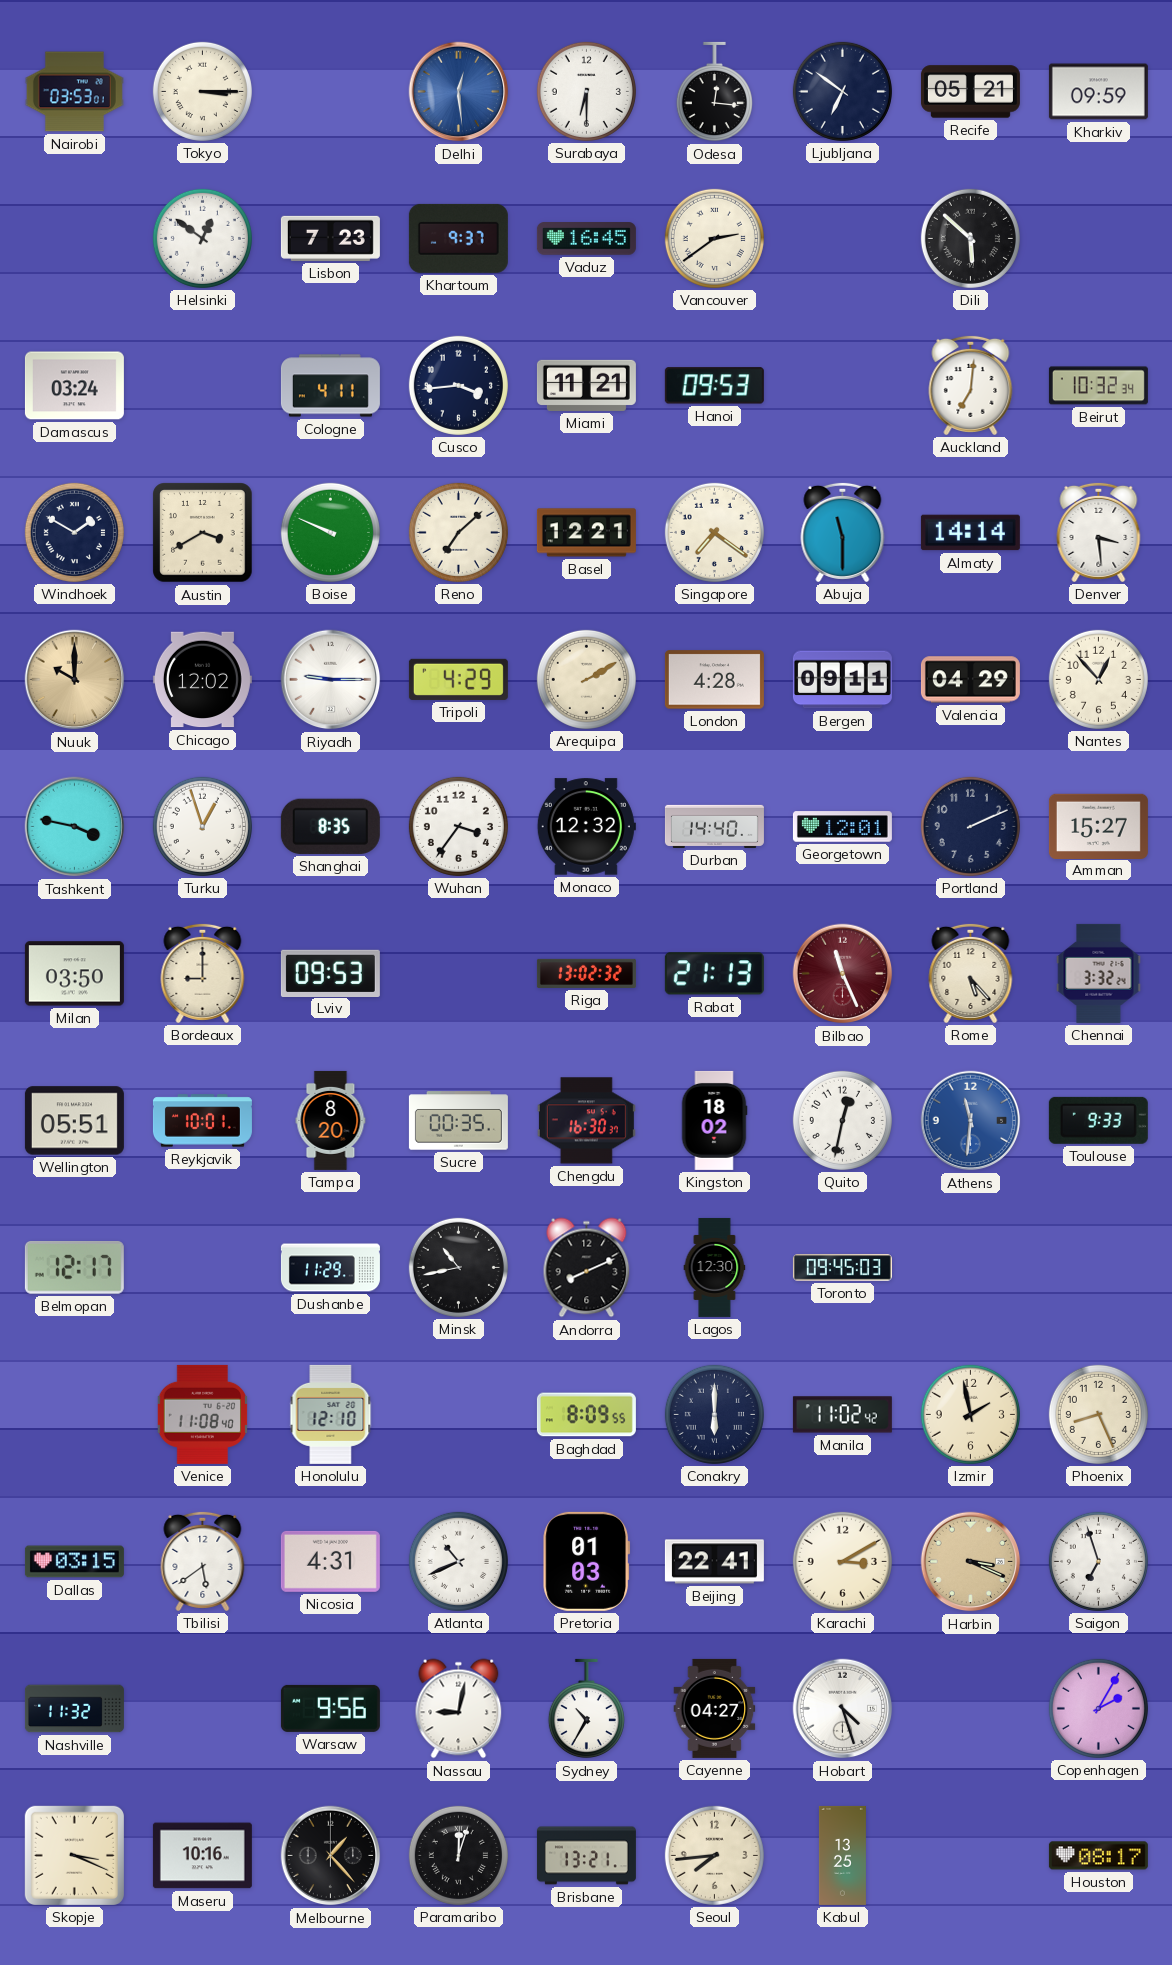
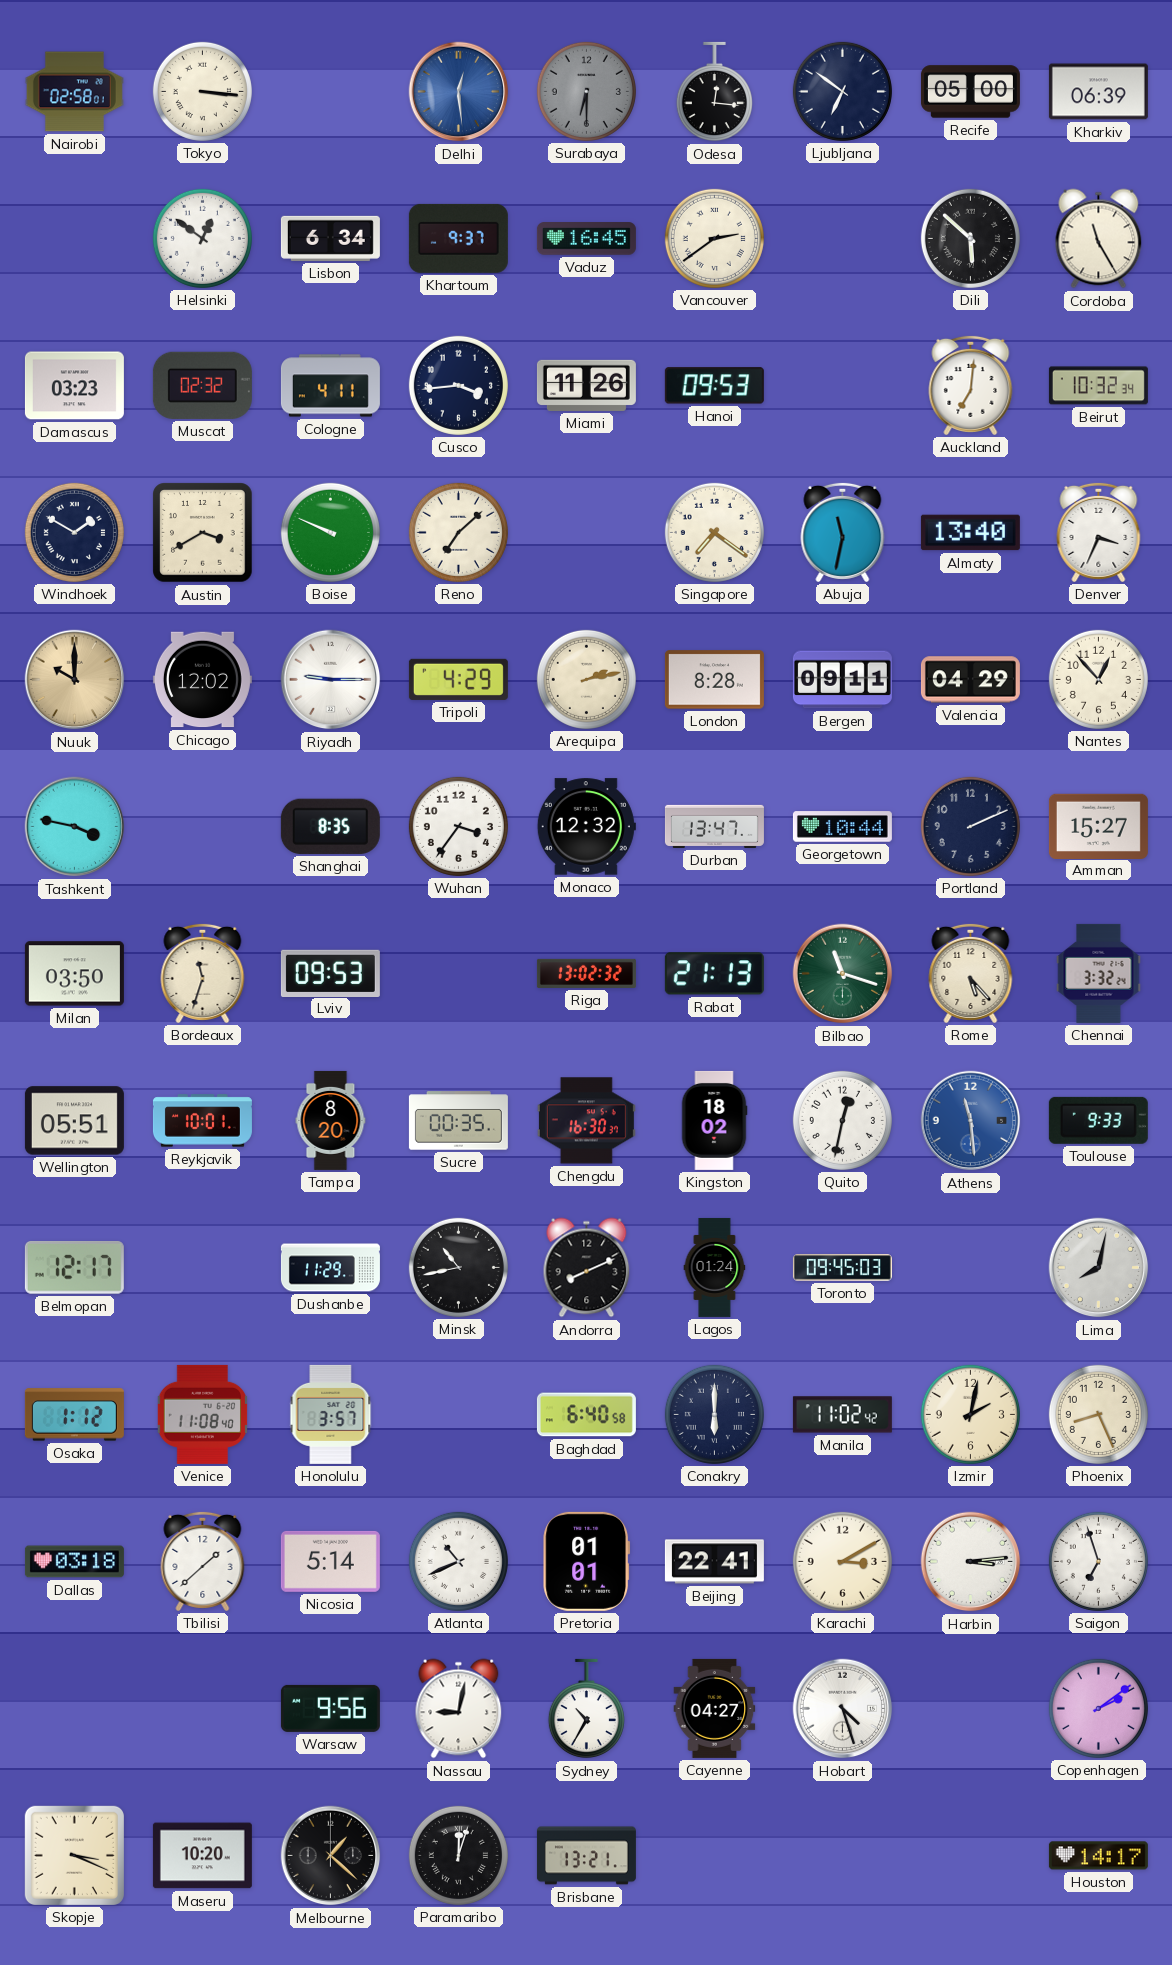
Nairobi: 03:53 -> 02:58
Tokyo: 3:15 -> 3:16
Surabaya dial: white -> grey
Recife: 05:21 -> 05:00
Kharkiv: 09:59 -> 06:39
Lisbon: 7:23 -> 6:34
Cordoba: none -> 11:25
Damascus: 03:24 -> 03:23
Muscat: none -> 02:32
Miami: 11:21 -> 11:26
Basel: 12:21 -> none
Abuja: 11:30 -> 11:32
Almaty: 14:14 -> 13:40
Denver: 3:29 -> 3:34
Arequipa: 2:10 -> 2:13
London: 4:28 -> 8:28
Turku: 12:57 -> none
Durban: 14:40 -> 13:47
Georgetown: 12:01 -> 10:44
Bordeaux: 9:00 -> 11:33
Bilbao: 11:26 -> 11:18
Bilbao dial: burgundy -> green
Athens: 11:31 -> 11:29
Lagos: 12:30 -> 01:24
Lima: none -> 8:02
Osaka: none -> 1:12
Honolulu: 12:10 -> 3:57
Baghdad: 8:09 -> 6:40
Izmir: 1:58 -> 2:02
Dallas: 03:15 -> 03:18
Tbilisi: 5:39 -> 1:38
Nicosia: 4:31 -> 5:14
Pretoria: 01:03 -> 01:01
Harbin: 3:19 -> 3:14
Harbin dial: champagne -> white
Nashville: 11:32 -> none
Copenhagen: 2:05 -> 2:09
Maseru: 10:16 -> 10:20
Melbourne: 1:23 -> 1:22
Seoul: 7:44 -> none
Kabul: 13:25 -> none
Houston: 08:17 -> 14:17
